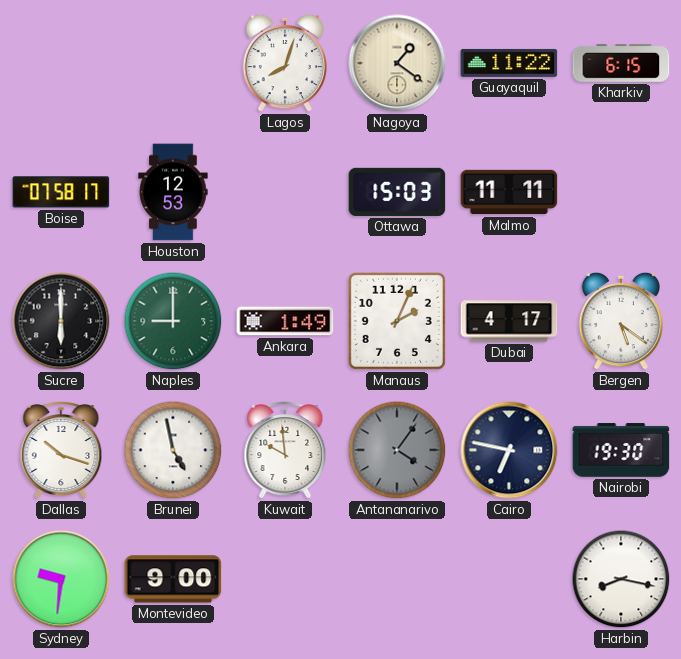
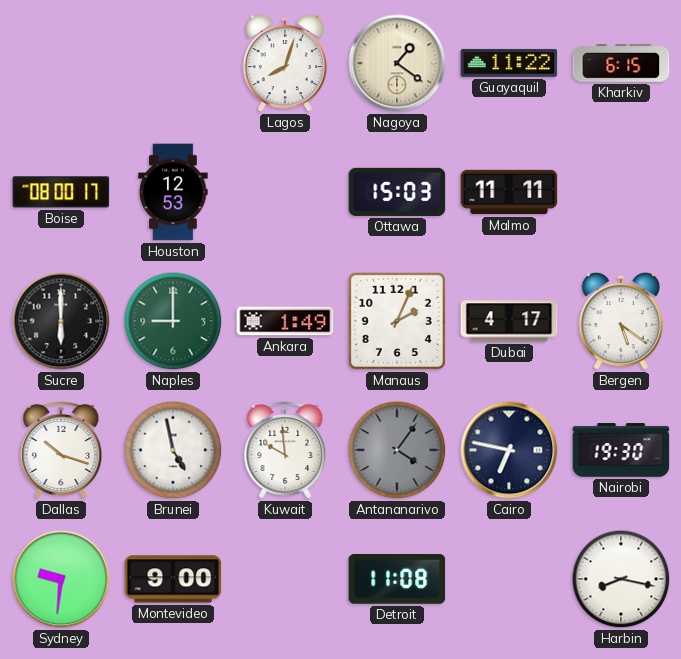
Boise: 07:58 -> 08:00
Detroit: none -> 11:08
